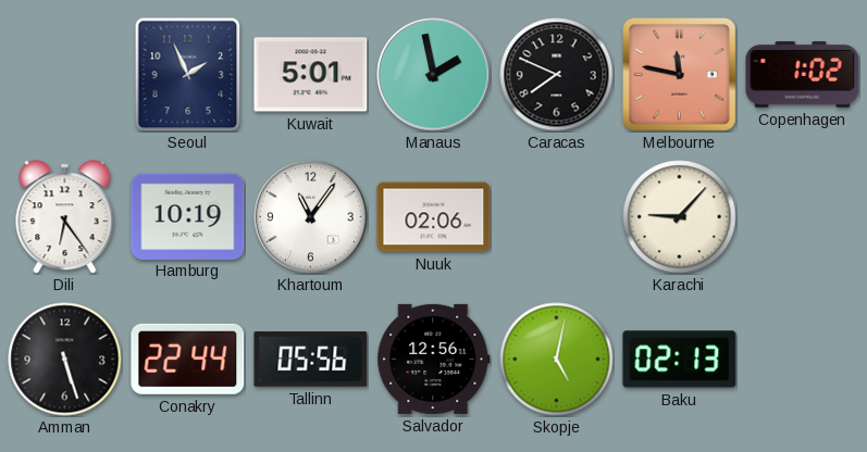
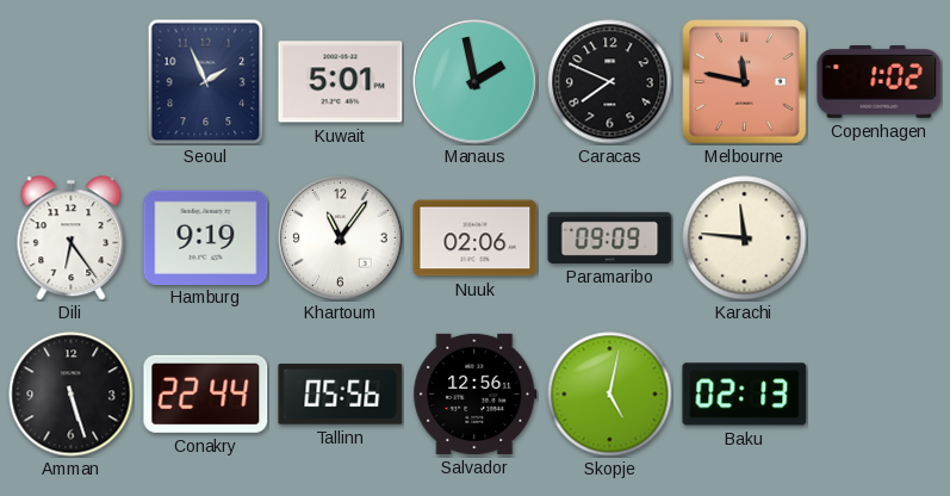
Hamburg: 10:19 -> 9:19
Paramaribo: none -> 09:09
Karachi: 9:07 -> 11:46
